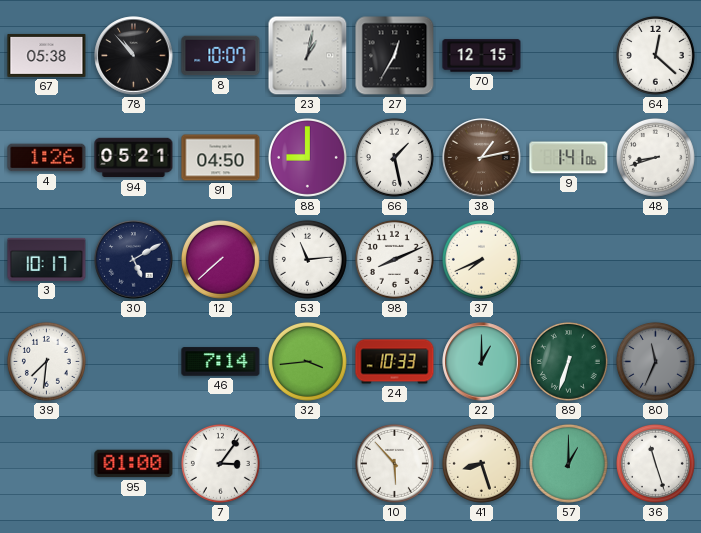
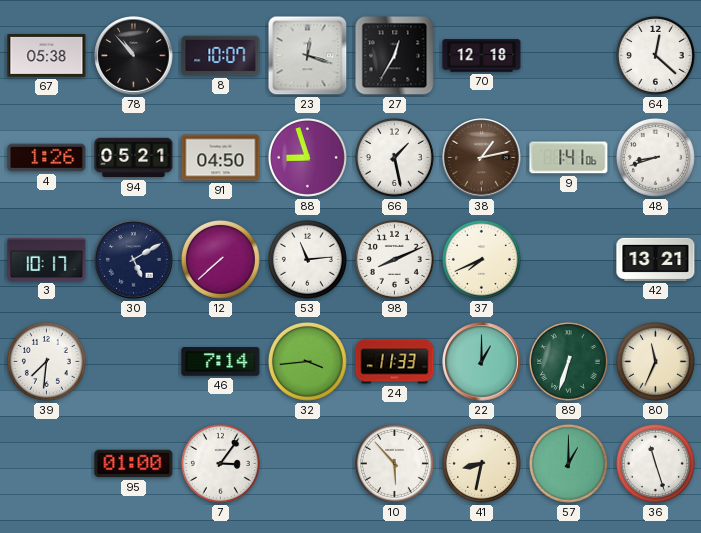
23: 1:02 -> 12:18
70: 12:15 -> 12:18
88: 9:00 -> 8:57
42: none -> 13:21
24: 10:33 -> 11:33
80 dial: grey -> cream
41: 8:27 -> 8:32
